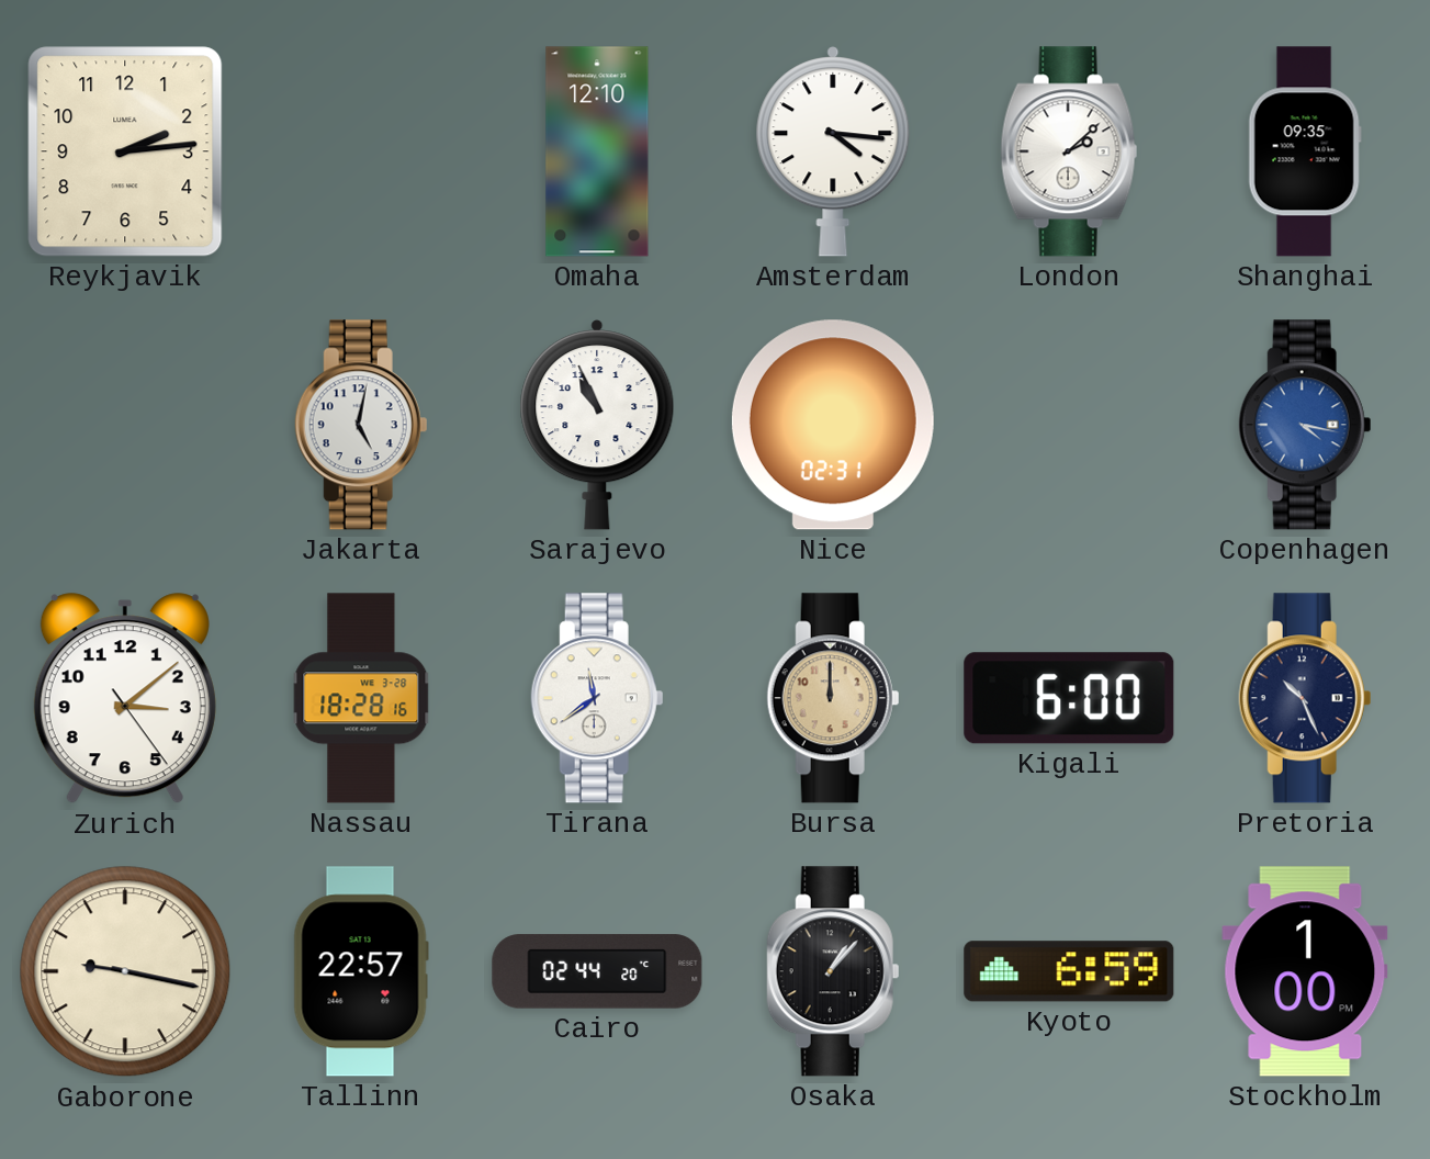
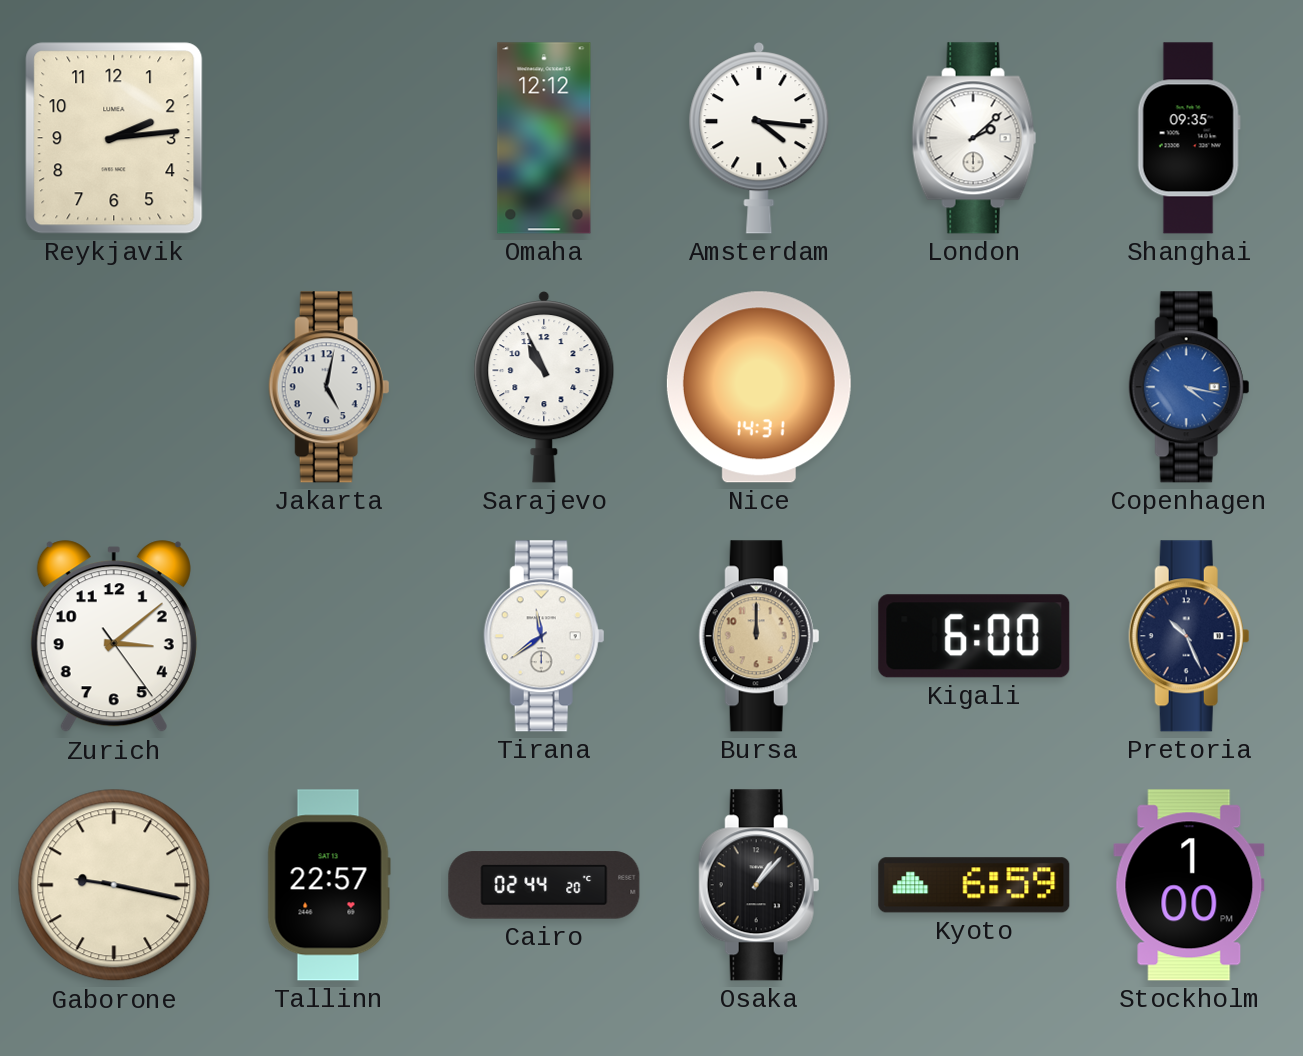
Omaha: 12:10 -> 12:12
Nice: 02:31 -> 14:31
Nassau: 18:28 -> none
